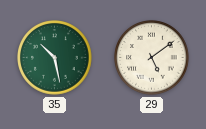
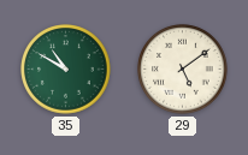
35: 10:28 -> 10:50
